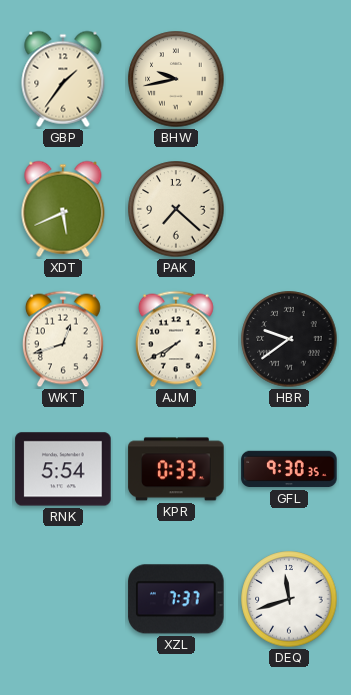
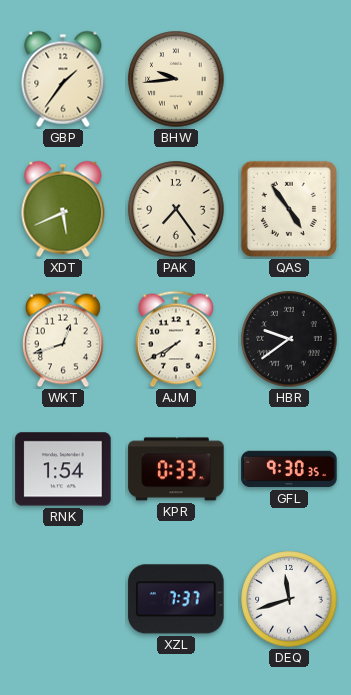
BHW: 9:43 -> 9:44
PAK: 7:22 -> 7:24
QAS: none -> 4:54
RNK: 5:54 -> 1:54
